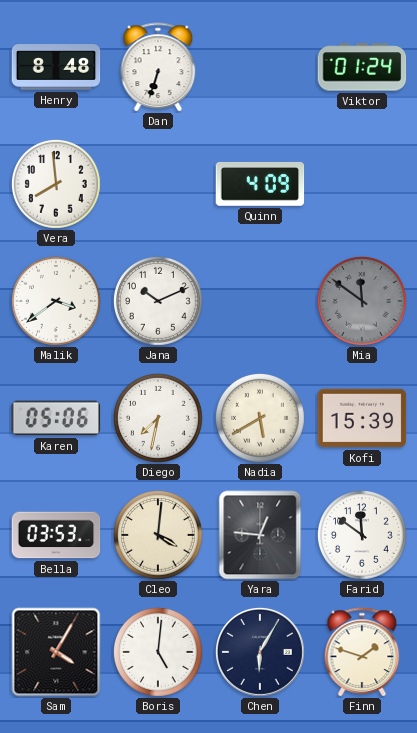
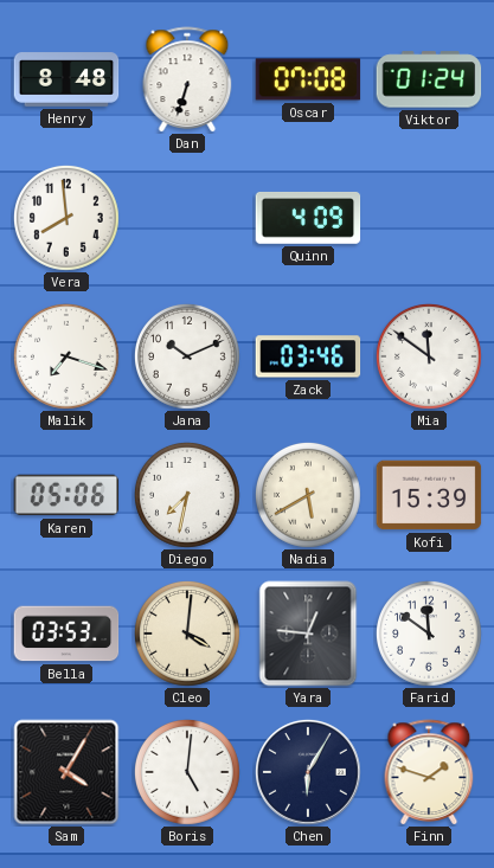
Oscar: none -> 07:08
Malik: 3:39 -> 7:18
Zack: none -> 03:46
Mia dial: grey -> white
